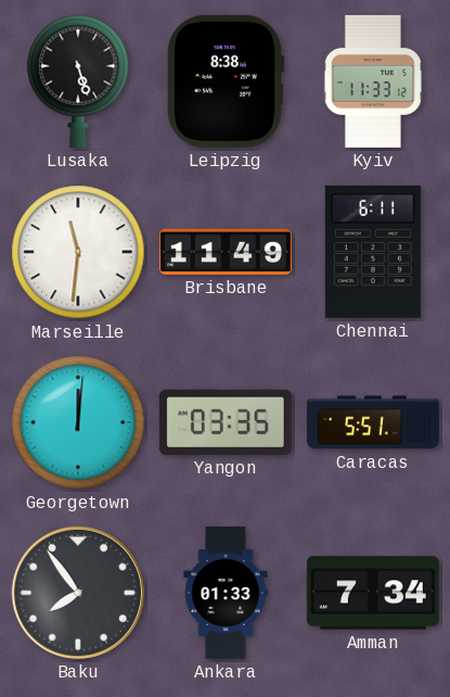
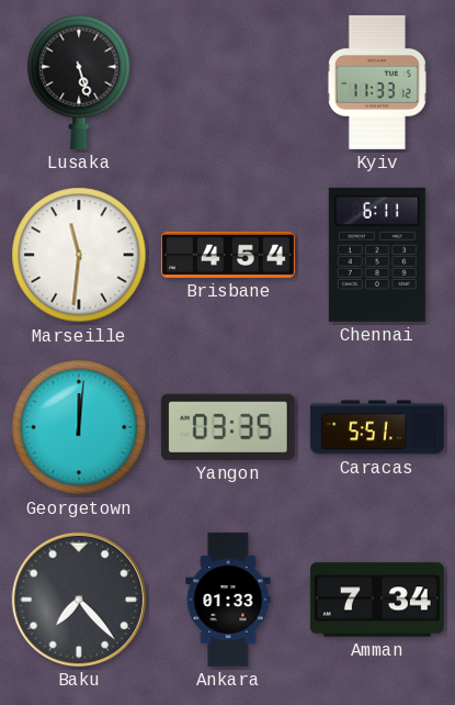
Leipzig: 8:38 -> none
Brisbane: 11:49 -> 4:54
Baku: 7:54 -> 7:23
